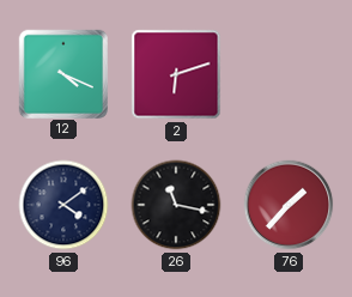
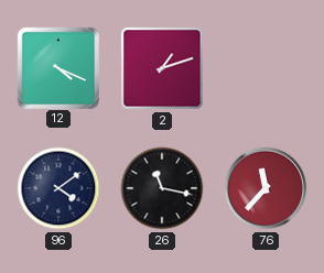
2: 6:12 -> 1:12
76: 1:37 -> 11:37
